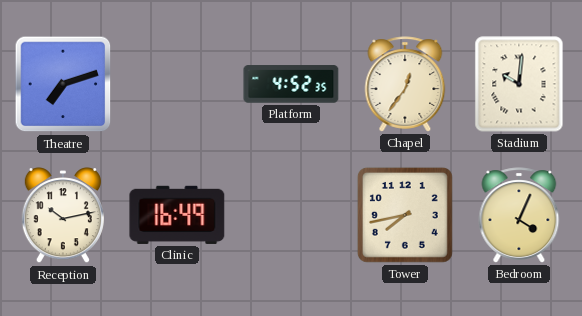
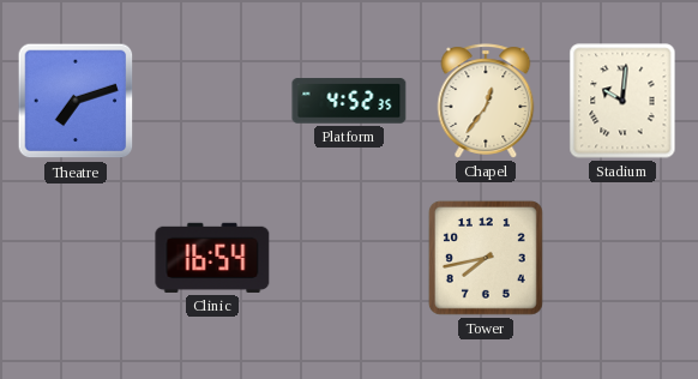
Reception: 10:13 -> none
Clinic: 16:49 -> 16:54
Bedroom: 4:04 -> none
